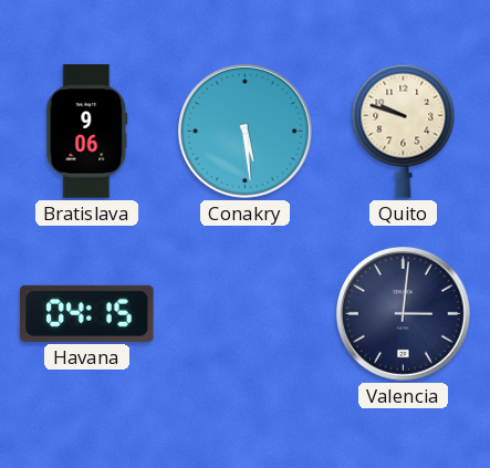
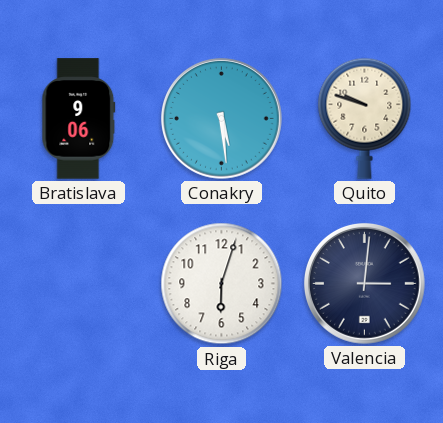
Havana: 04:15 -> none
Riga: none -> 6:03
